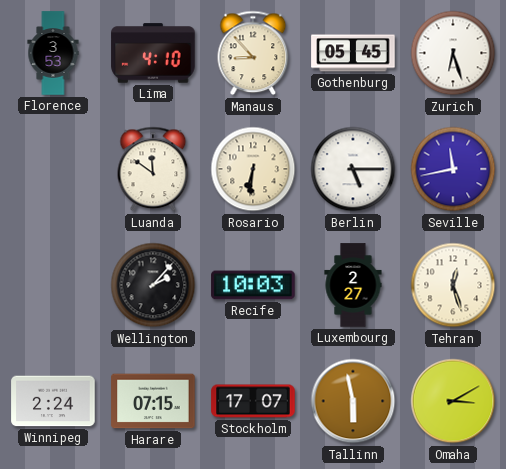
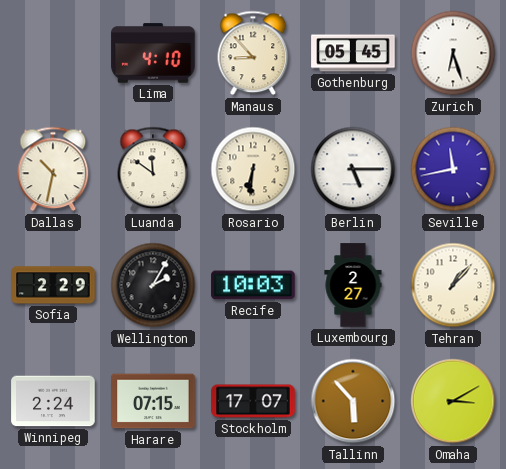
Florence: 3:53 -> none
Dallas: none -> 10:32
Sofia: none -> 2:29
Wellington: 2:07 -> 2:05
Tehran: 12:27 -> 1:07
Tallinn: 5:58 -> 5:53
